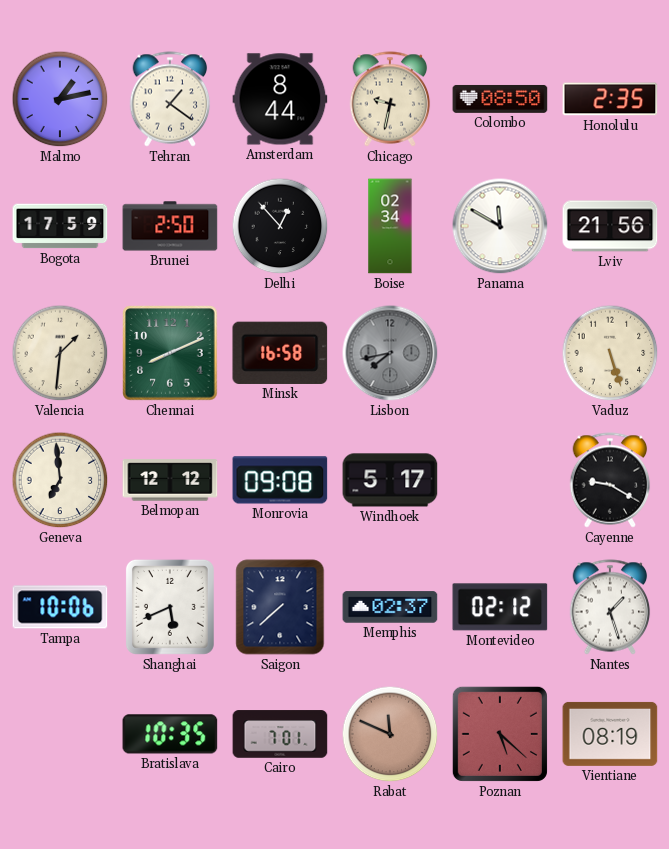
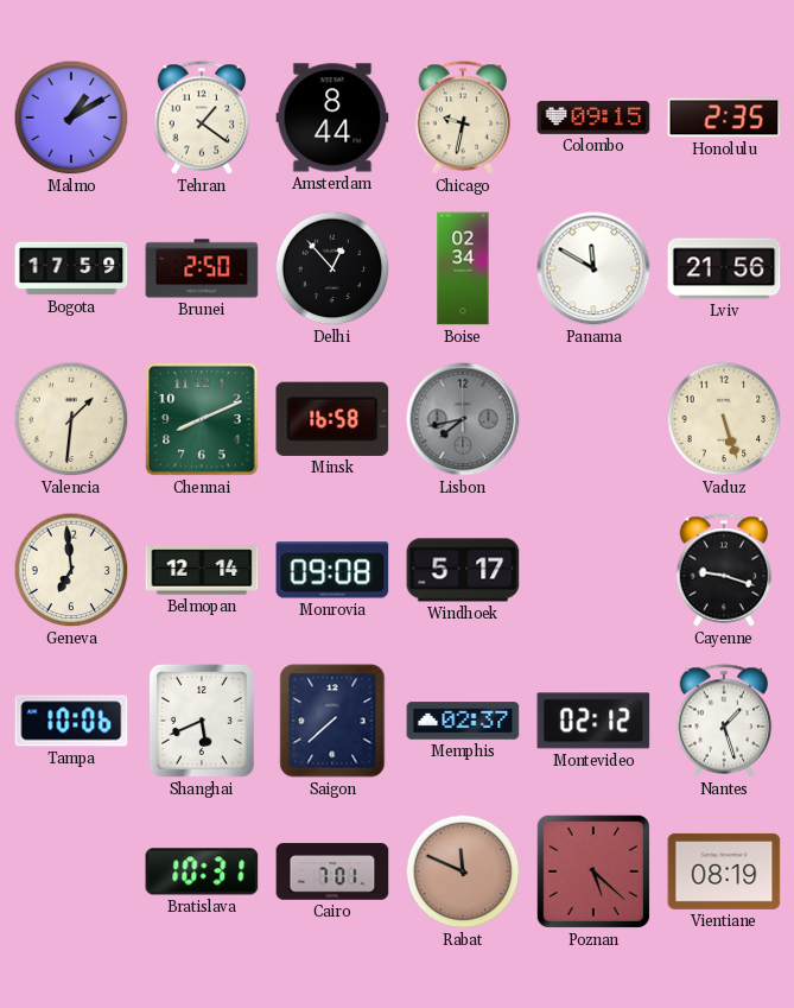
Malmo: 1:13 -> 1:10
Colombo: 08:50 -> 09:15
Belmopan: 12:12 -> 12:14
Cayenne: 9:20 -> 9:18
Bratislava: 10:35 -> 10:31
